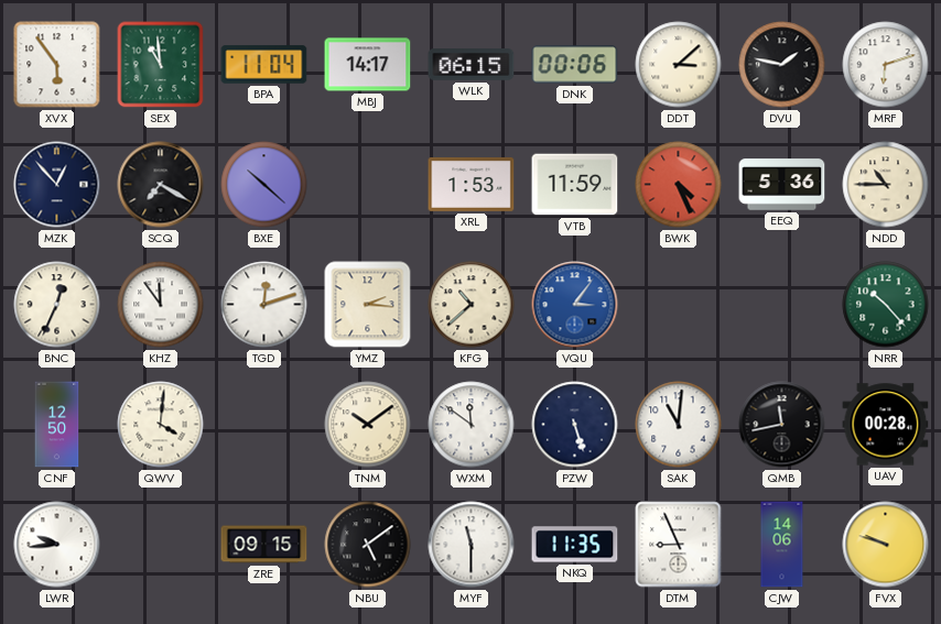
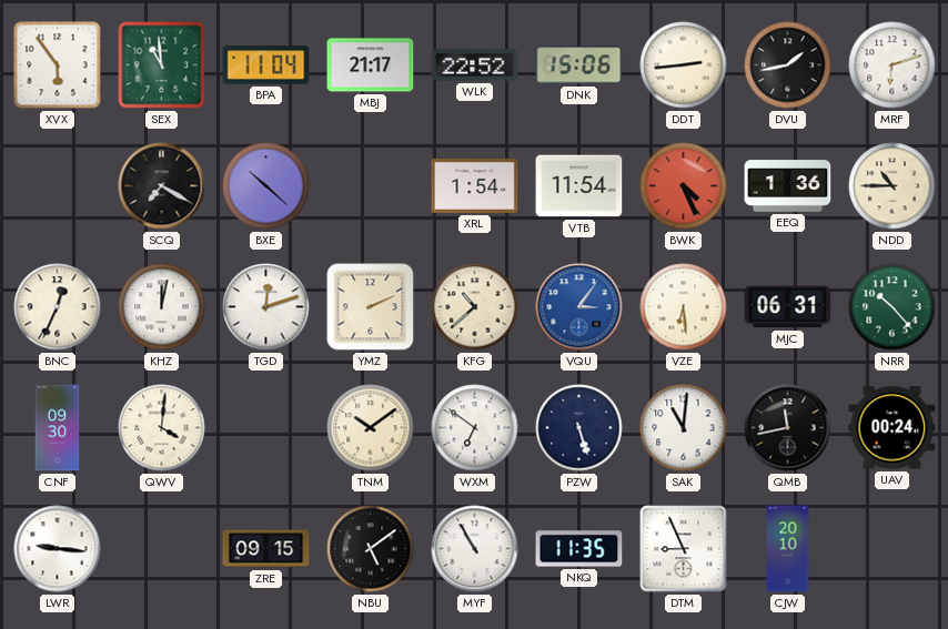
MBJ: 14:17 -> 21:17
WLK: 06:15 -> 22:52
DNK: 00:06 -> 15:06
DDT: 3:08 -> 2:44
DVU: 1:47 -> 1:43
MZK: 12:53 -> none
XRL: 1:53 -> 1:54
VTB: 11:59 -> 11:54
EEQ: 5:36 -> 1:36
KHZ: 11:54 -> 12:02
YMZ: 2:16 -> 2:11
VZE: none -> 6:29
MJC: none -> 06:31
CNF: 12:50 -> 09:30
WXM: 11:51 -> 6:51
UAV: 00:28 -> 00:24
LWR: 9:44 -> 9:16
MYF: 11:30 -> 10:55
CJW: 14:06 -> 20:10
FVX: 9:48 -> none
